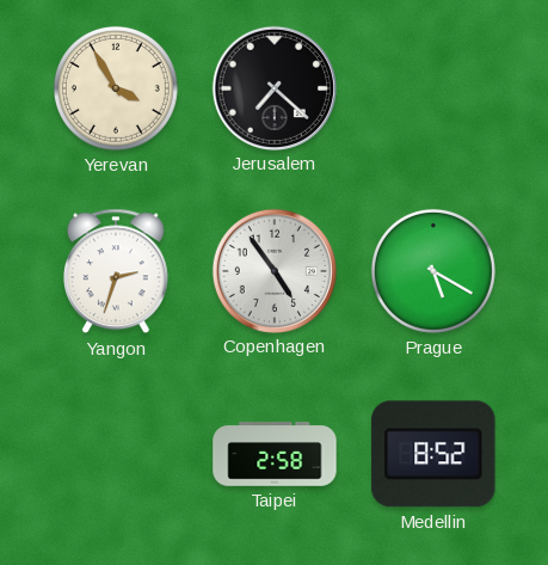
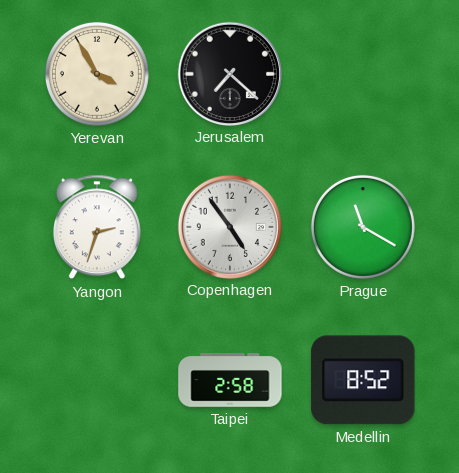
Prague: 5:20 -> 11:20
